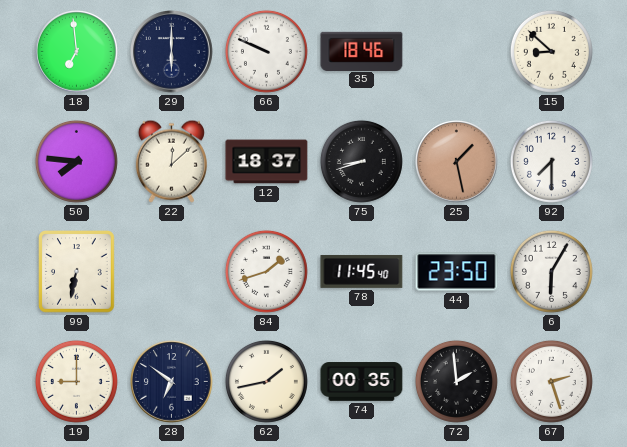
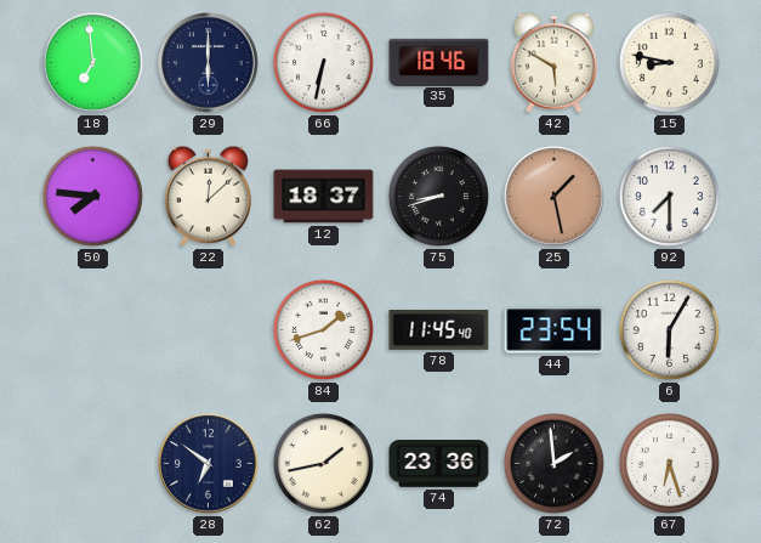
66: 9:49 -> 6:32
42: none -> 5:50
15: 8:52 -> 8:47
99: 6:32 -> none
44: 23:50 -> 23:54
19: 9:00 -> none
74: 00:35 -> 23:36
67: 2:27 -> 6:27
